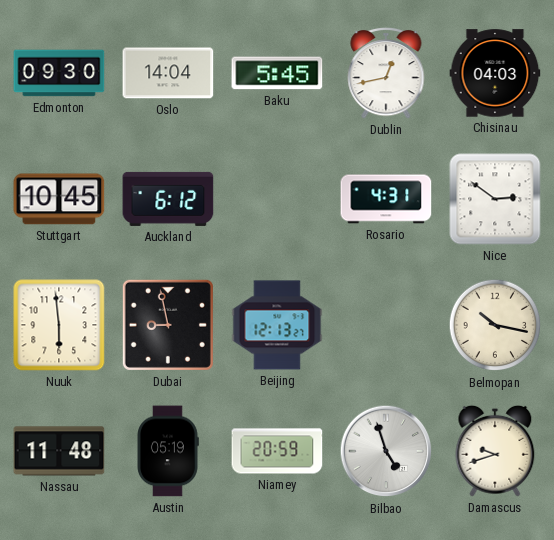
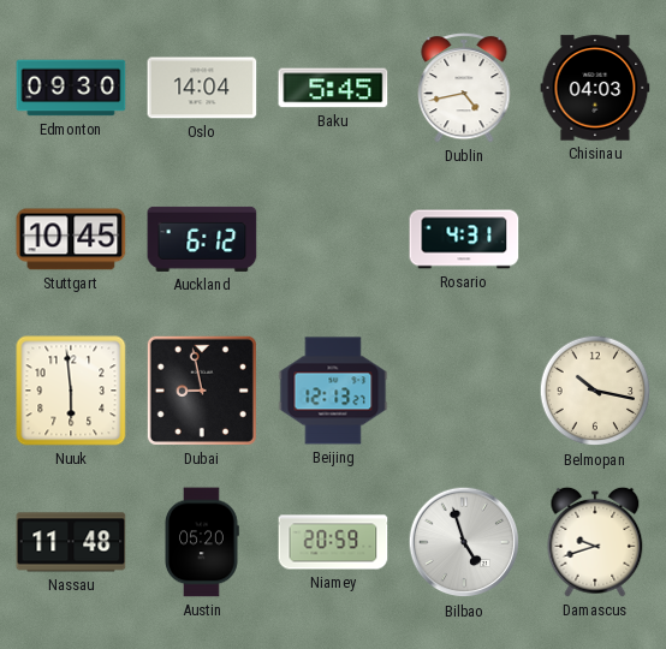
Dublin: 12:43 -> 4:43
Nice: 2:51 -> none
Austin: 05:19 -> 05:20
